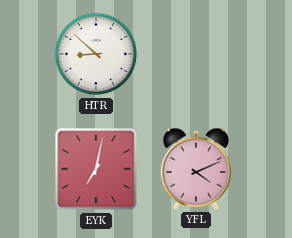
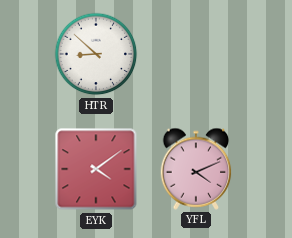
EYK: 7:02 -> 4:09
